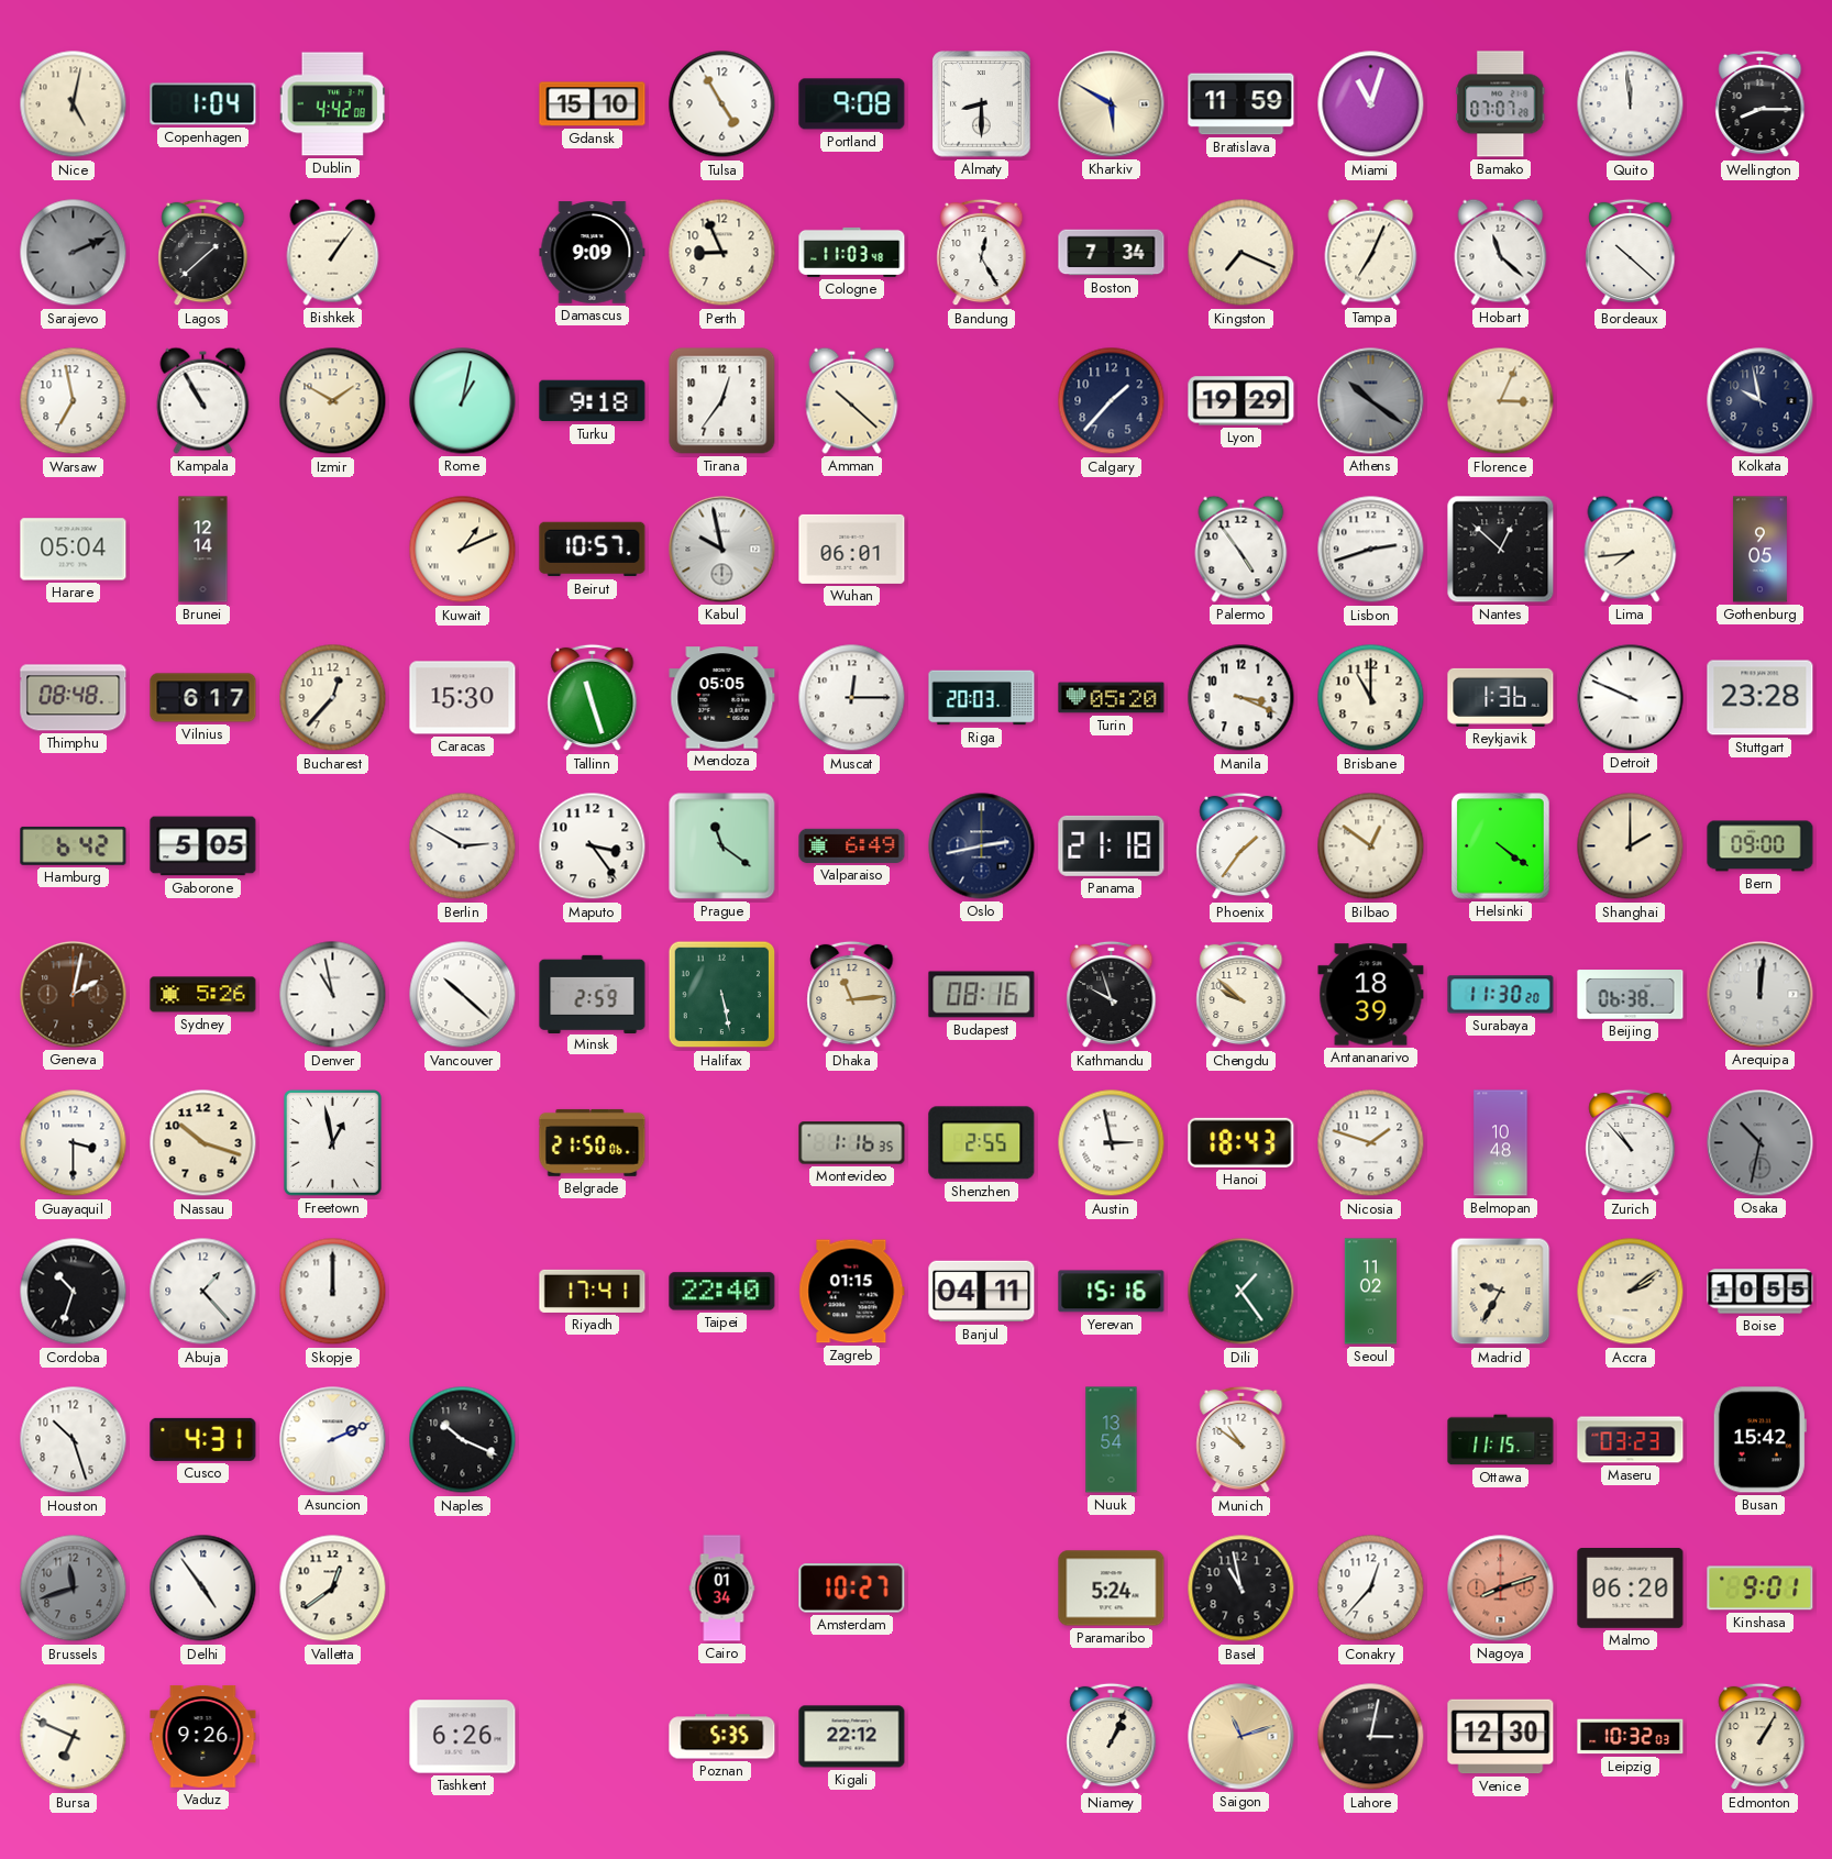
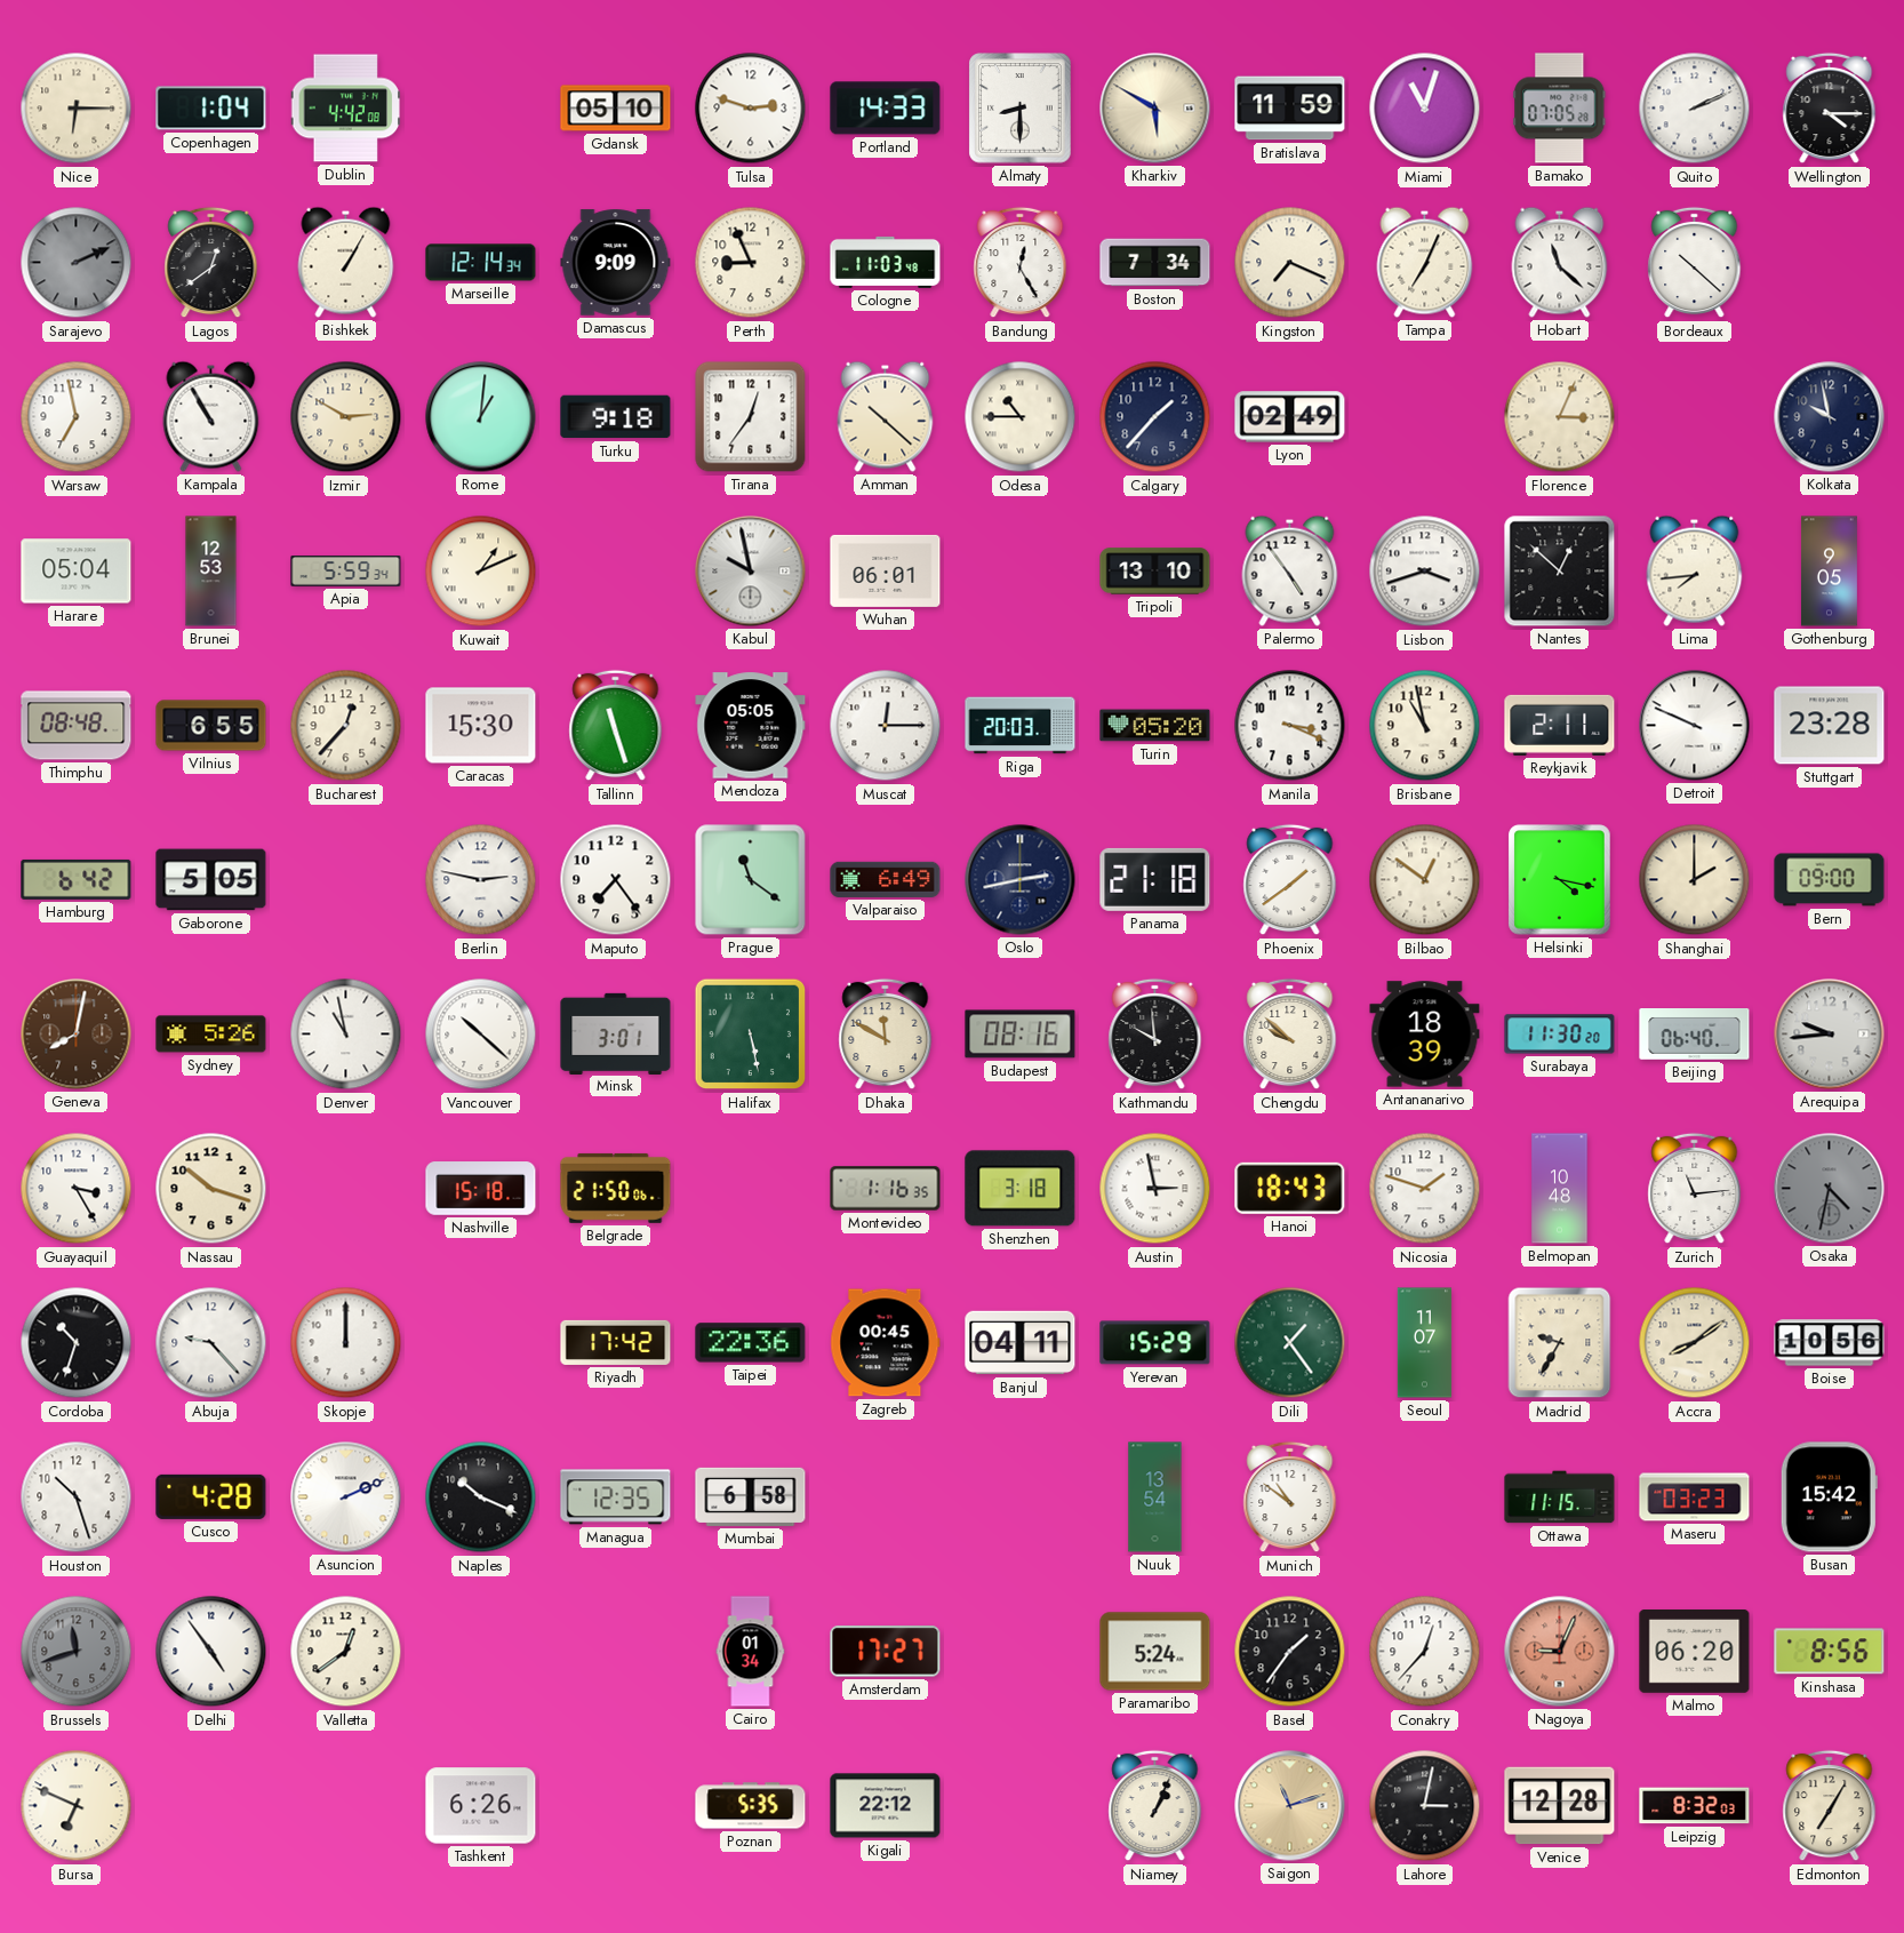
Nice: 5:02 -> 6:15
Gdansk: 15:10 -> 05:10
Tulsa: 4:55 -> 2:48
Portland: 9:08 -> 14:33
Bamako: 07:07 -> 07:05
Quito: 11:59 -> 2:11
Wellington: 8:15 -> 4:15
Lagos: 1:38 -> 12:39
Bishkek: 1:06 -> 1:05
Marseille: none -> 12:14
Izmir: 1:50 -> 2:50
Rome: 1:02 -> 1:01
Odesa: none -> 10:45
Lyon: 19:29 -> 02:49
Athens: 10:21 -> none
Brunei: 12:14 -> 12:53
Apia: none -> 5:59
Beirut: 10:57 -> none
Tripoli: none -> 13:10
Lisbon: 2:42 -> 3:42
Vilnius: 6:17 -> 6:55
Brisbane: 11:00 -> 10:58
Reykjavik: 1:36 -> 2:11
Berlin: 2:50 -> 2:47
Maputo: 3:24 -> 7:24
Phoenix: 1:36 -> 1:39
Helsinki: 4:21 -> 4:17
Geneva: 2:02 -> 8:02
Minsk: 2:59 -> 3:01
Dhaka: 11:14 -> 11:50
Kathmandu: 9:57 -> 9:59
Beijing: 06:38 -> 06:40
Arequipa: 12:01 -> 9:44
Guayaquil: 3:30 -> 3:25
Freetown: 12:58 -> none
Nashville: none -> 15:18
Shenzhen: 2:55 -> 3:18
Zurich: 10:53 -> 11:14
Osaka: 10:32 -> 4:32
Abuja: 1:23 -> 9:23
Riyadh: 17:41 -> 17:42
Taipei: 22:40 -> 22:36
Zagreb: 01:15 -> 00:45
Yerevan: 15:16 -> 15:29
Seoul: 11:02 -> 11:07
Accra: 2:09 -> 8:09
Boise: 10:55 -> 10:56
Cusco: 4:31 -> 4:28
Managua: none -> 12:35
Mumbai: none -> 6:58
Amsterdam: 10:27 -> 17:27
Basel: 10:58 -> 1:36
Nagoya: 8:12 -> 9:04
Kinshasa: 9:01 -> 8:56
Vaduz: 9:26 -> none
Venice: 12:30 -> 12:28
Leipzig: 10:32 -> 8:32
Edmonton: 1:05 -> 7:05
